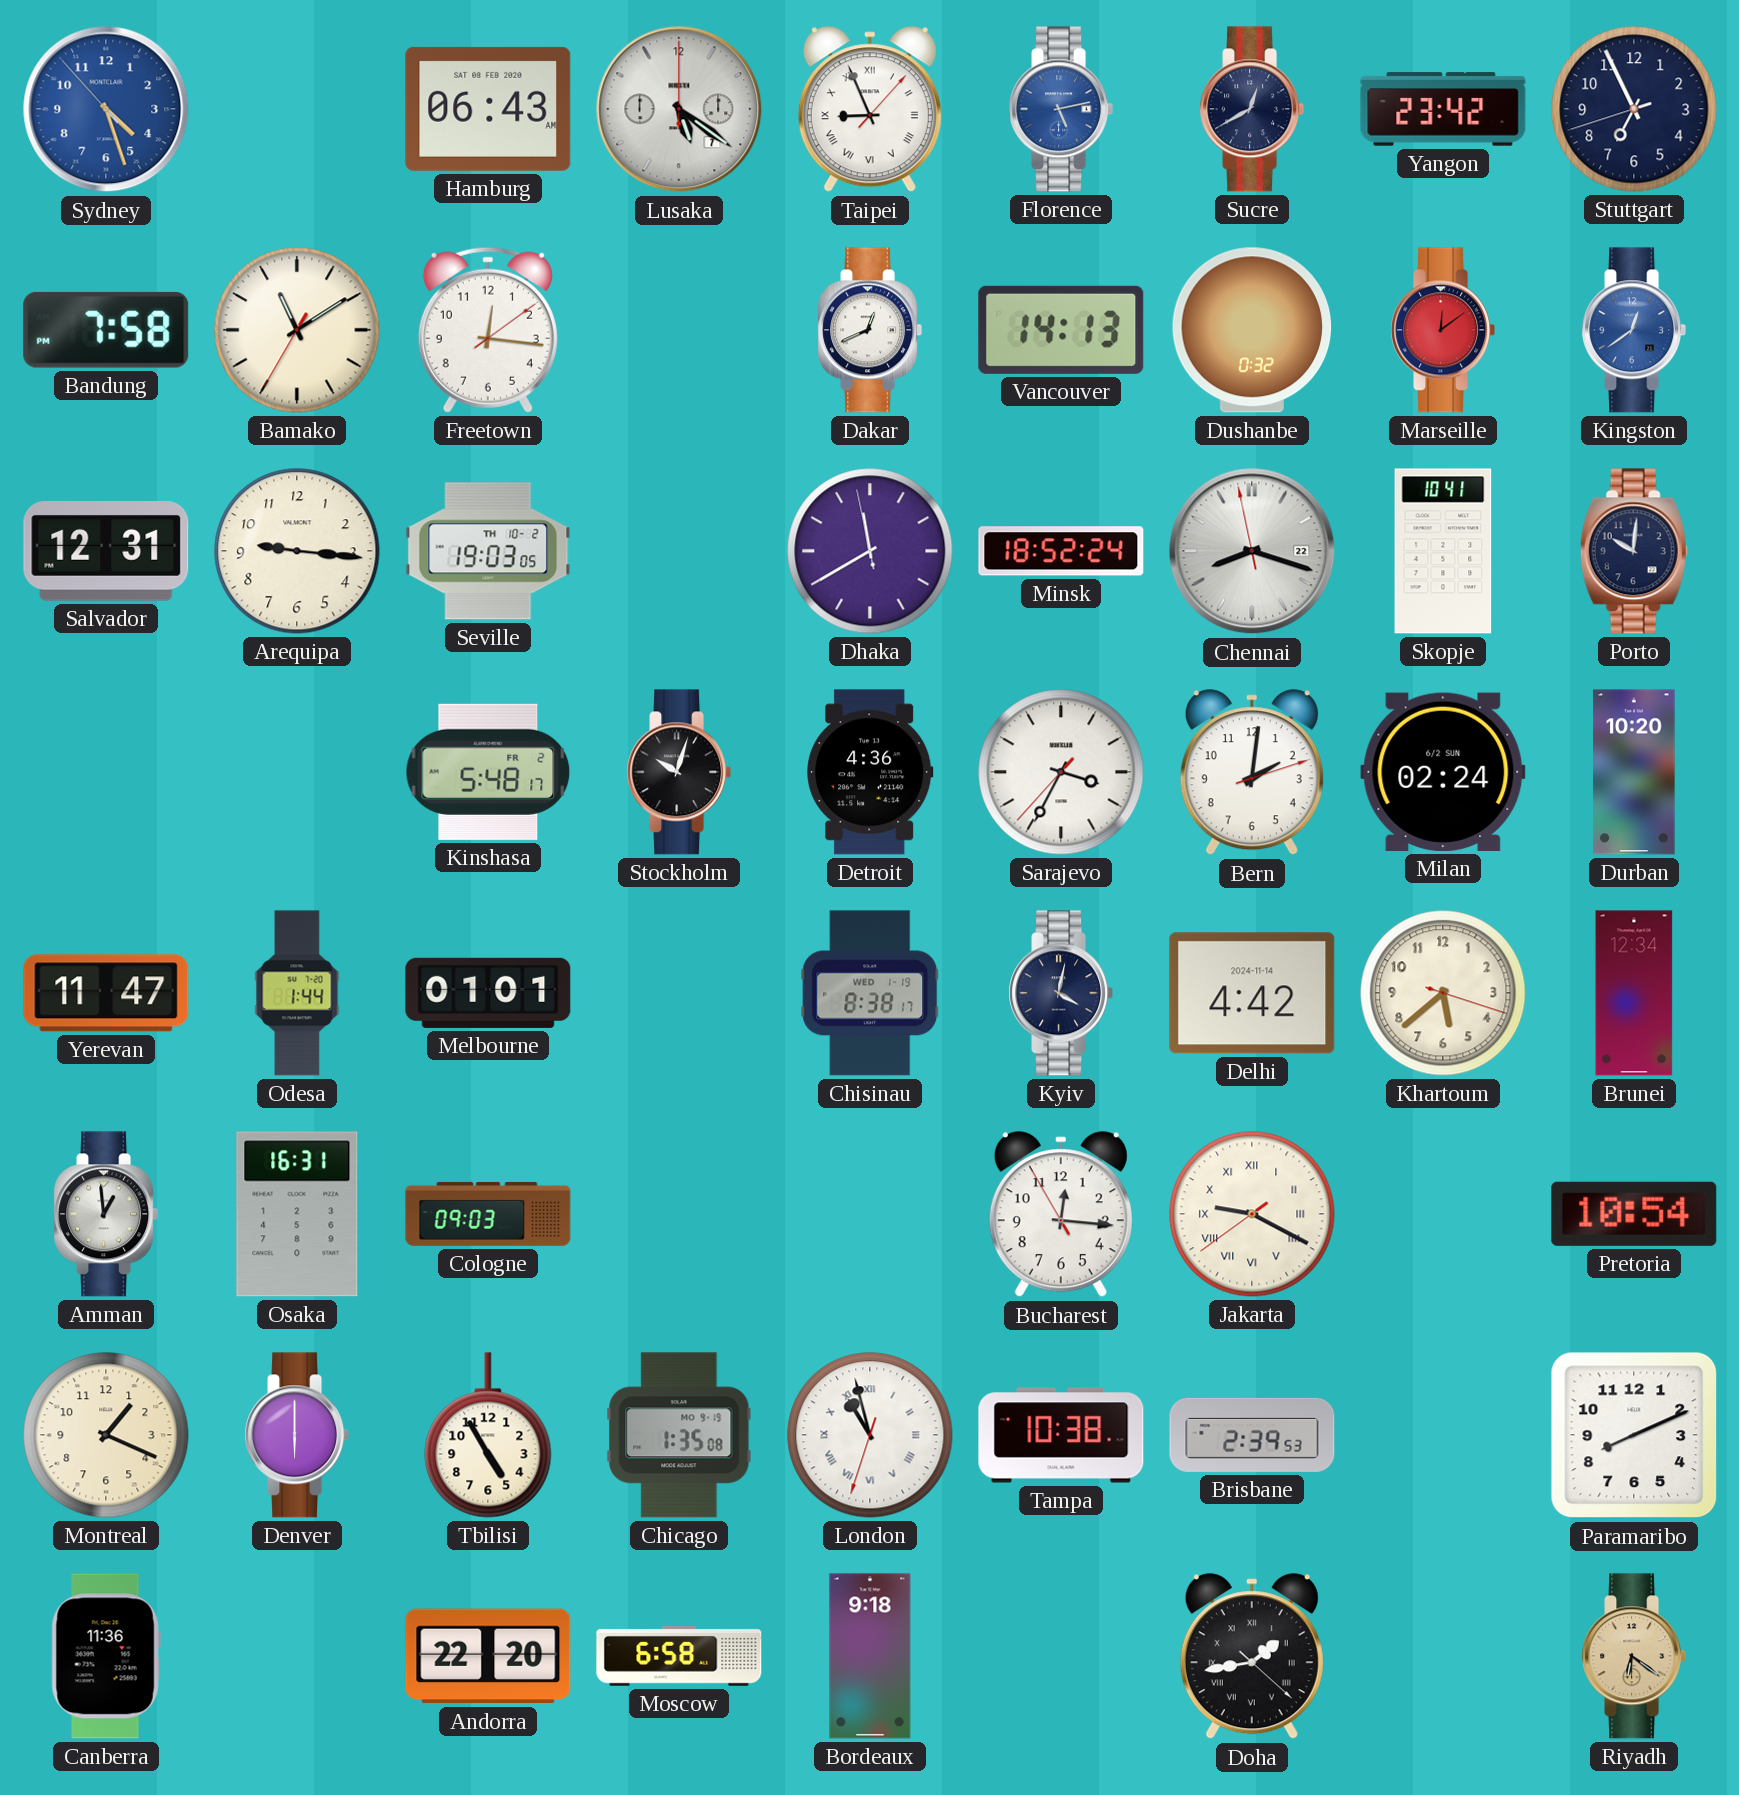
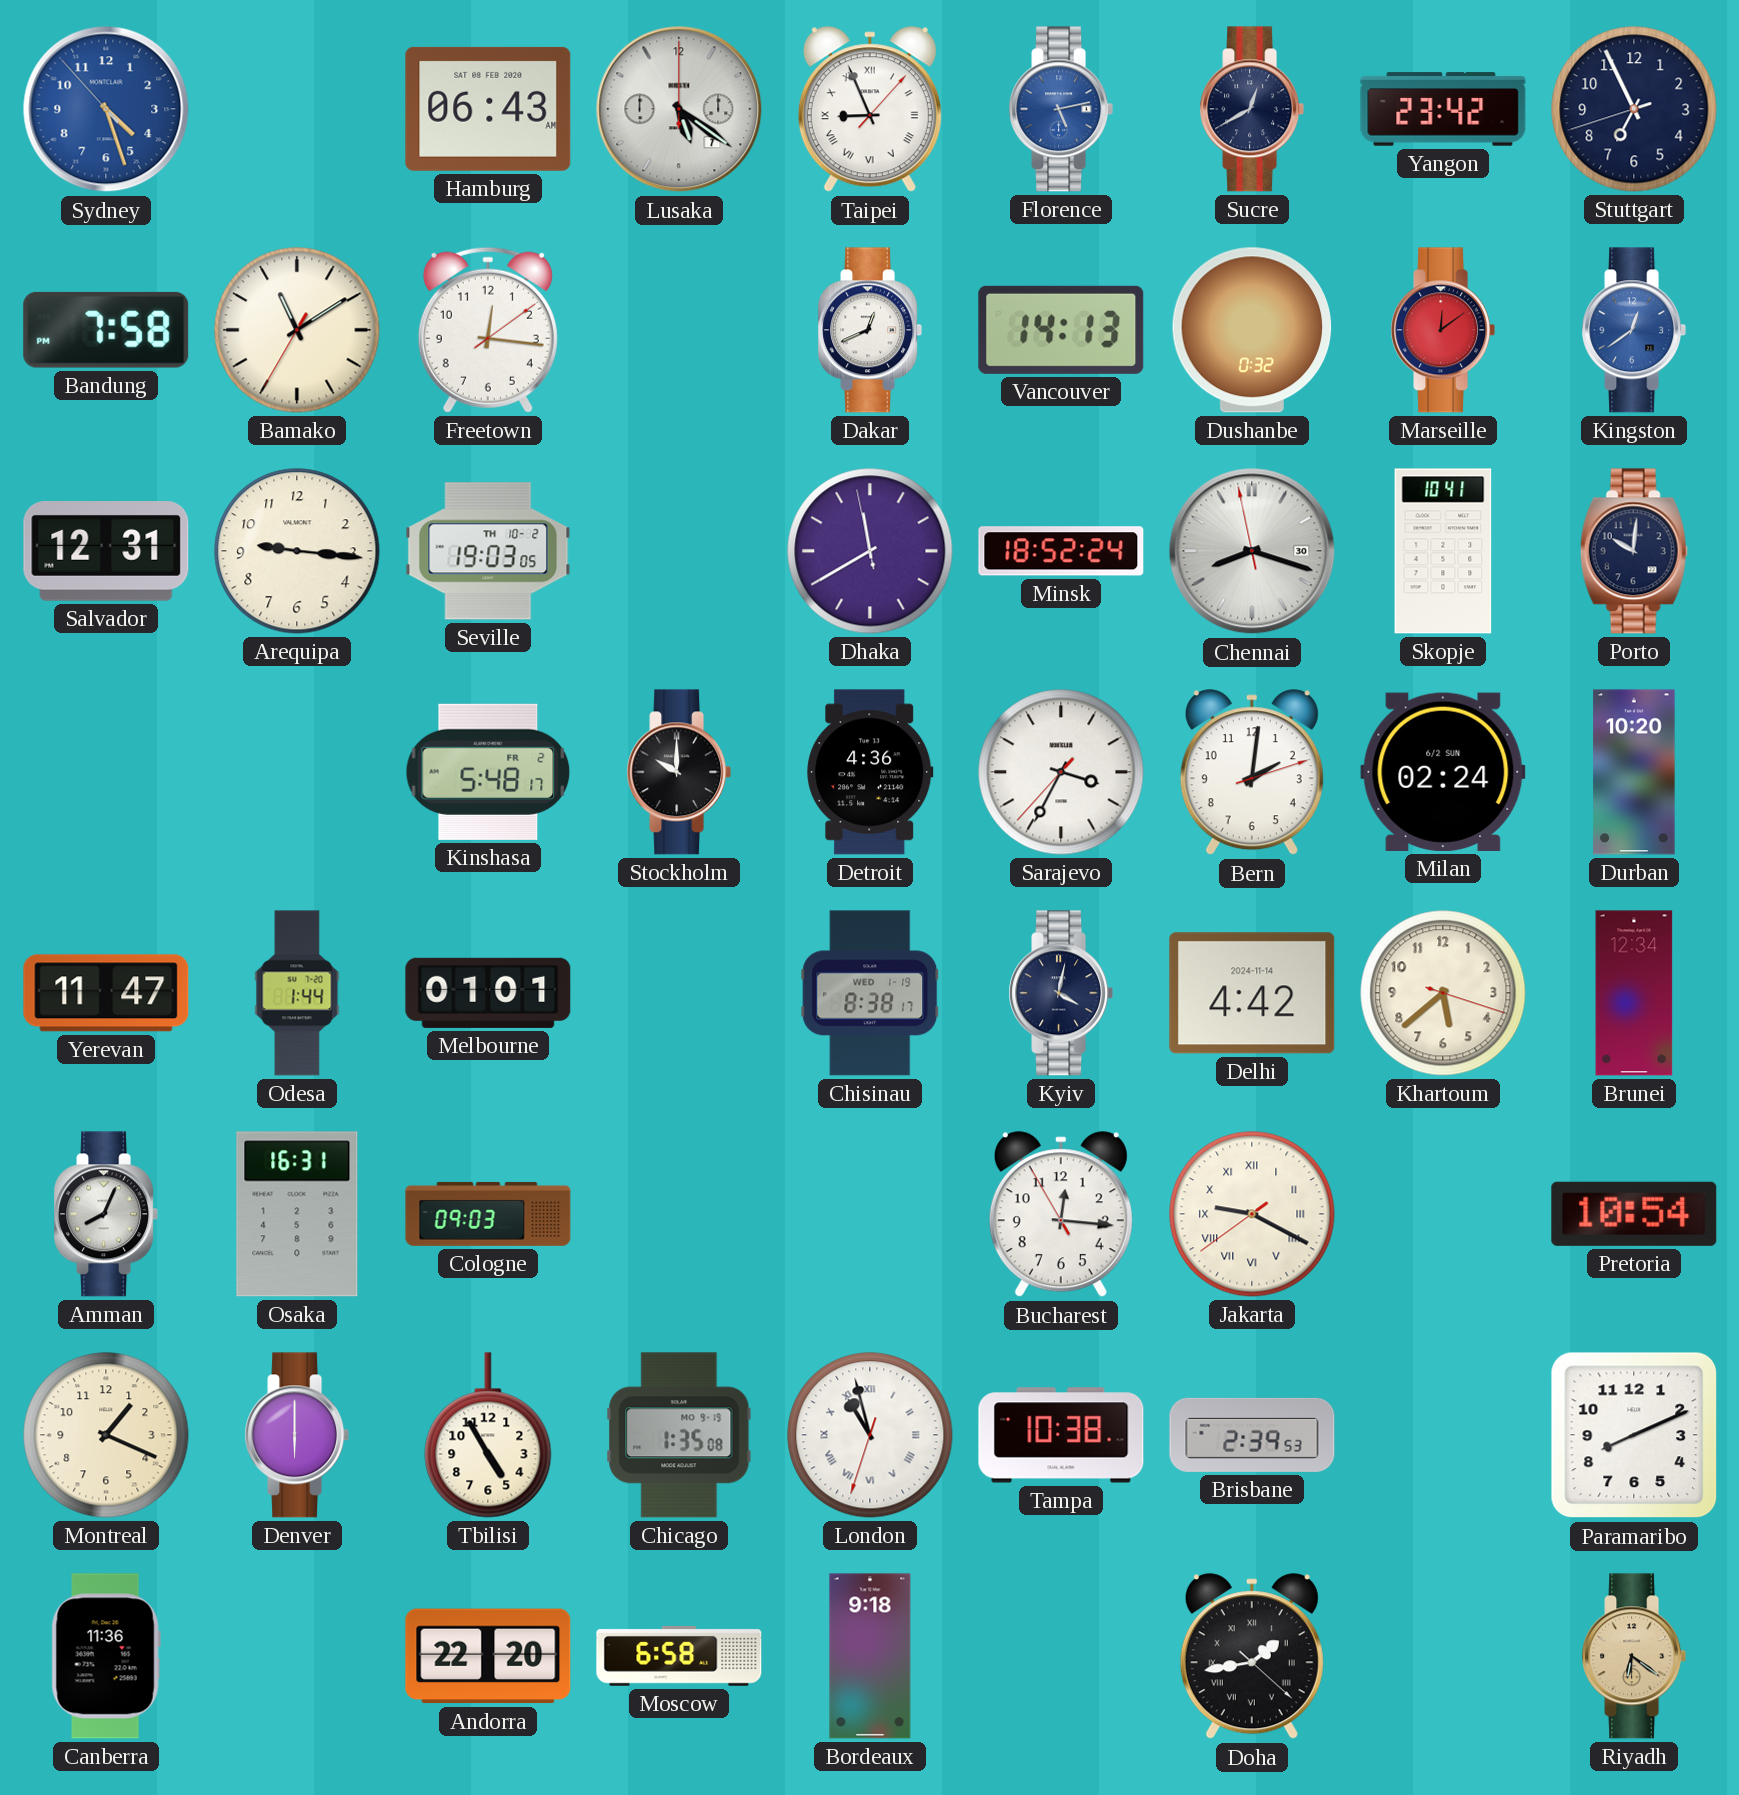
Chennai date: 22 -> 30
Stockholm: 10:03 -> 10:00
Amman: 12:59 -> 8:04
